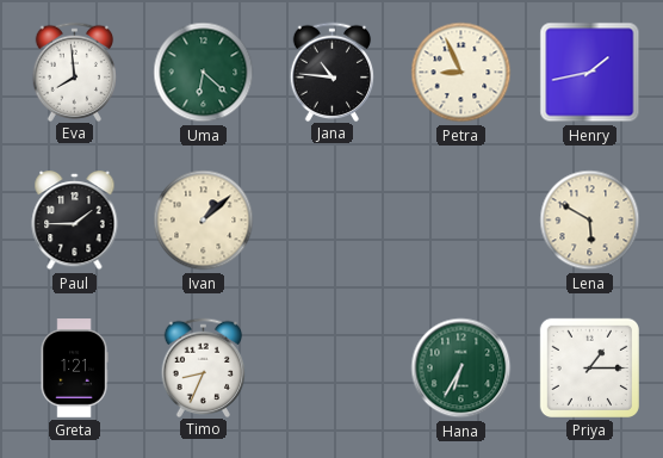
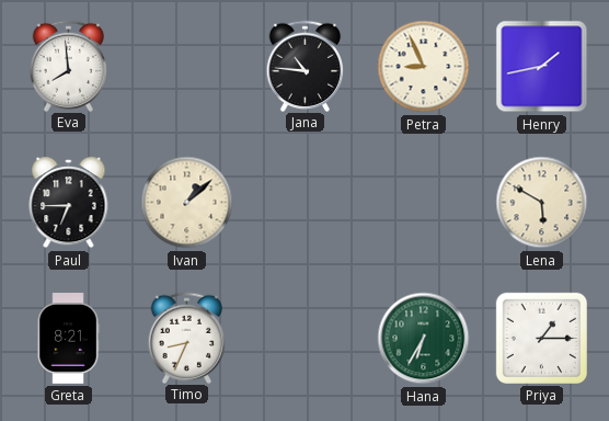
Uma: 6:22 -> none
Paul: 1:45 -> 6:45
Greta: 1:21 -> 8:21
